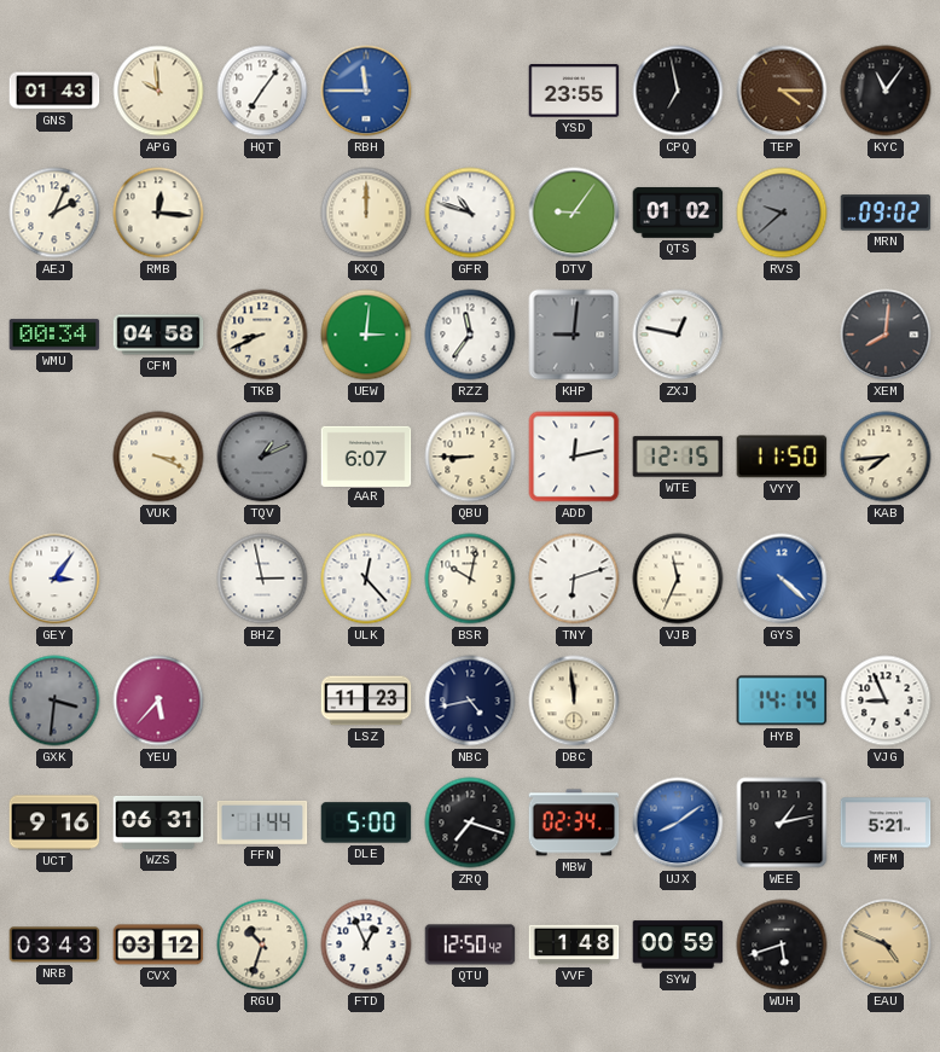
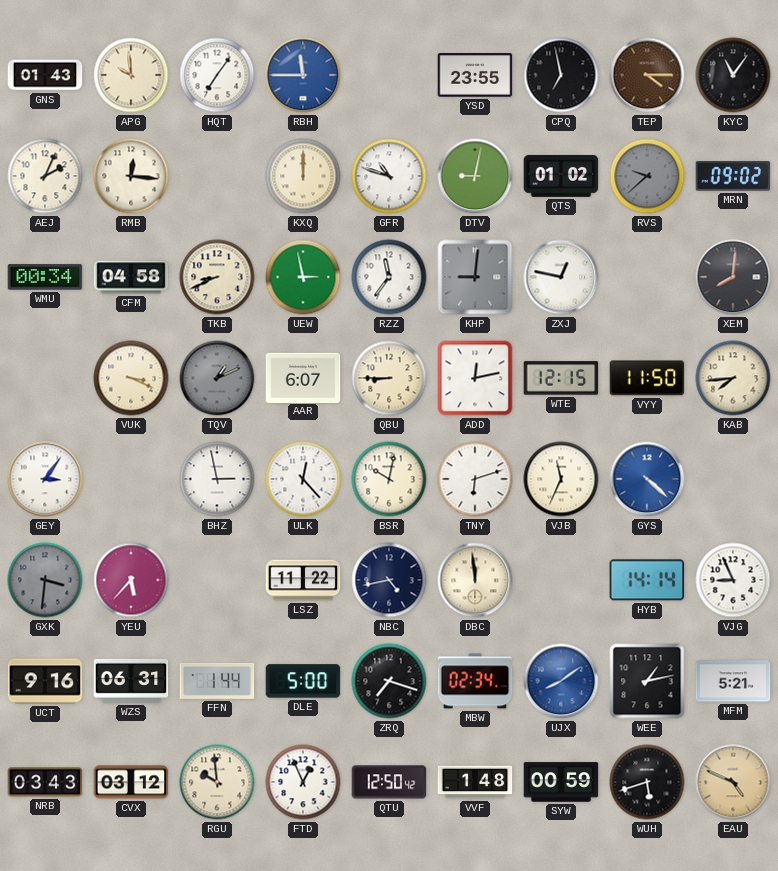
DTV: 9:06 -> 9:02
UEW: 3:01 -> 2:58
LSZ: 11:23 -> 11:22
RGU: 10:33 -> 9:59
